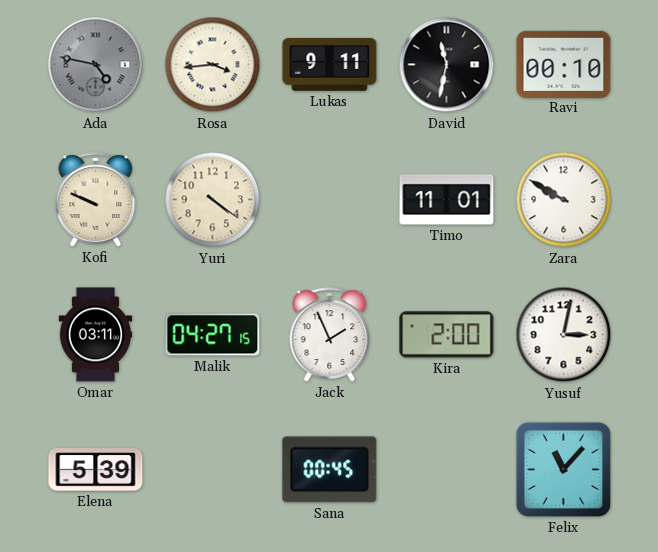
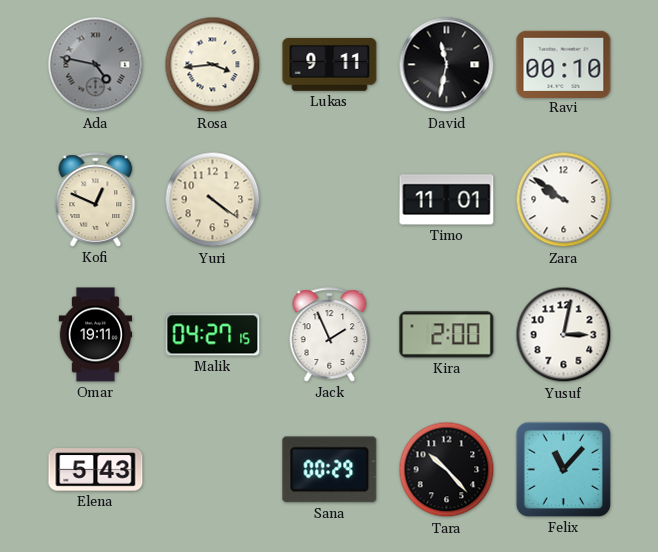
Kofi: 9:49 -> 12:49
Zara: 9:50 -> 9:51
Omar: 03:11 -> 19:11
Elena: 5:39 -> 5:43
Sana: 00:45 -> 00:29
Tara: none -> 10:23
